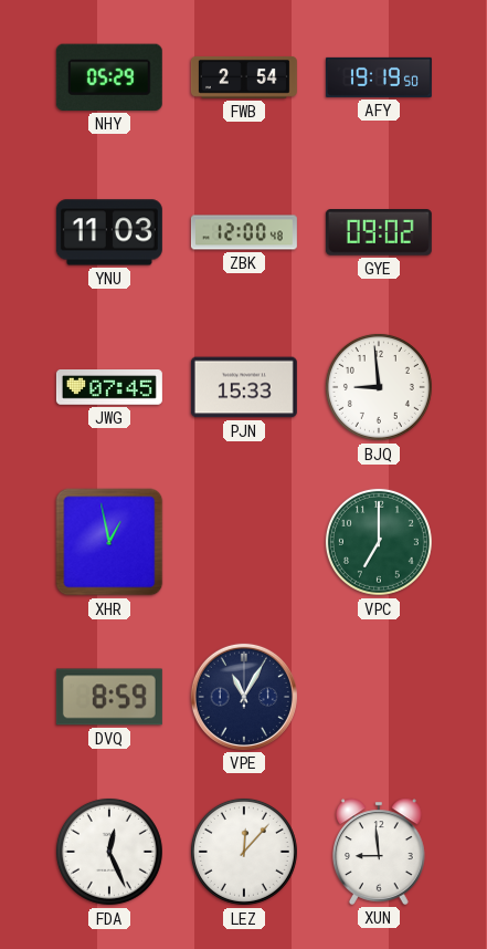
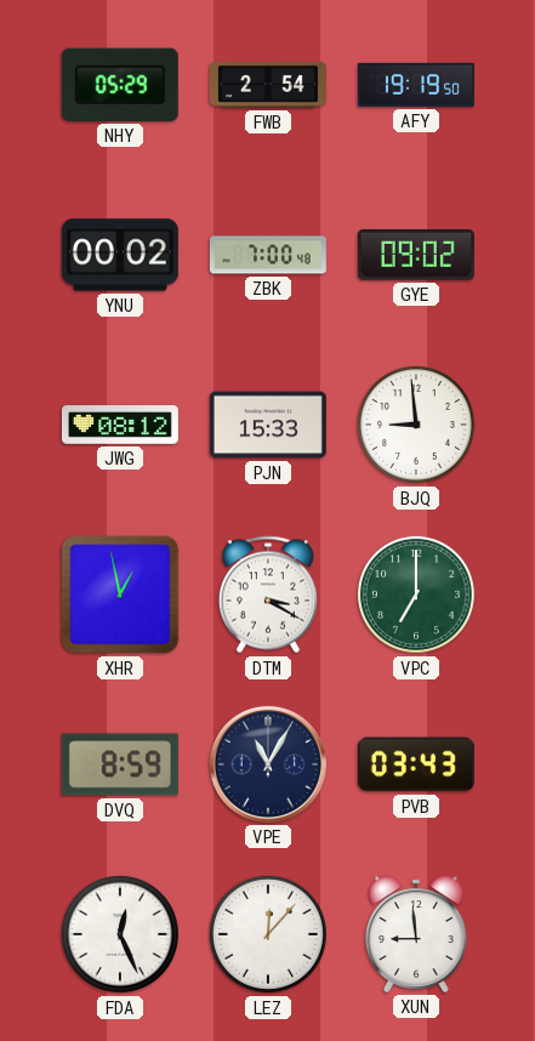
YNU: 11:03 -> 00:02
ZBK: 12:00 -> 7:00
JWG: 07:45 -> 08:12
DTM: none -> 3:20
PVB: none -> 03:43
